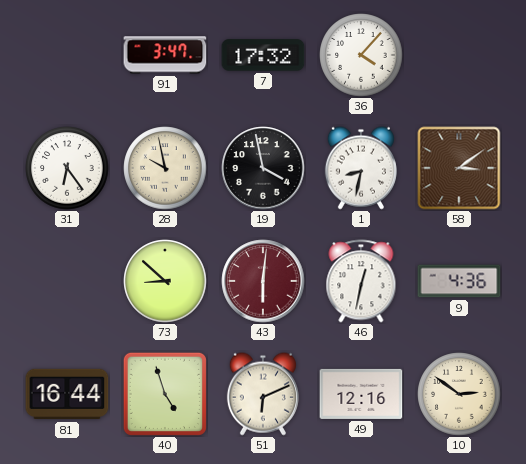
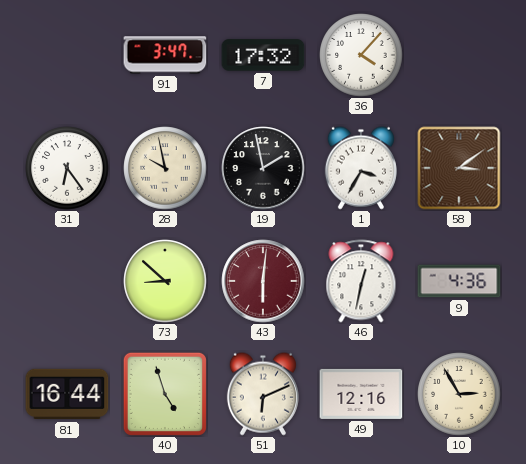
19: 3:58 -> 1:58
1: 8:32 -> 3:35
10: 2:51 -> 2:55
